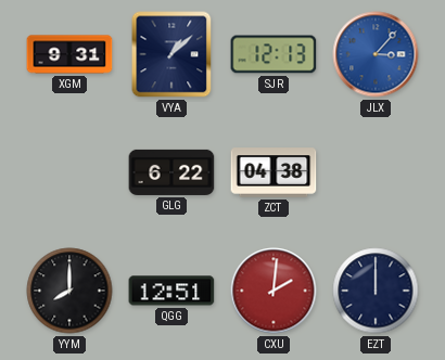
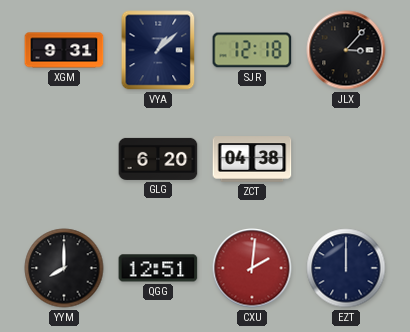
SJR: 12:13 -> 12:18
JLX dial: blue -> black
GLG: 6:22 -> 6:20
